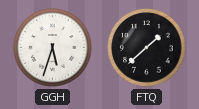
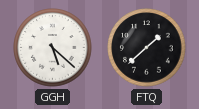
GGH: 5:33 -> 5:22
